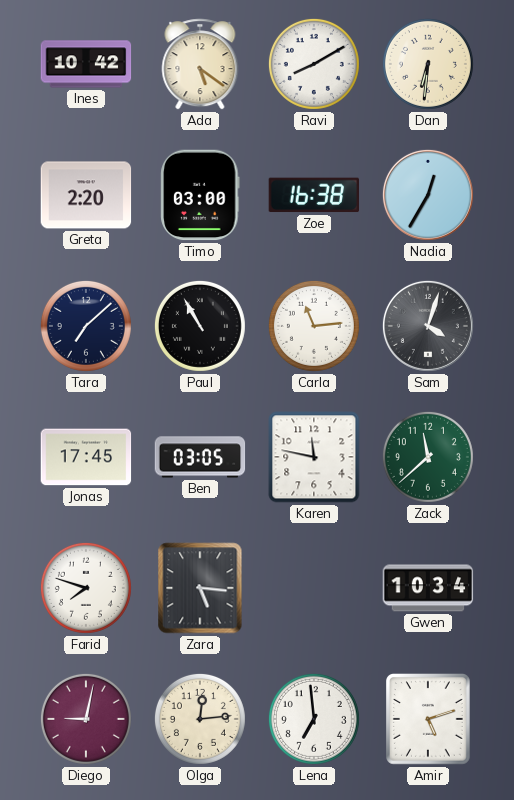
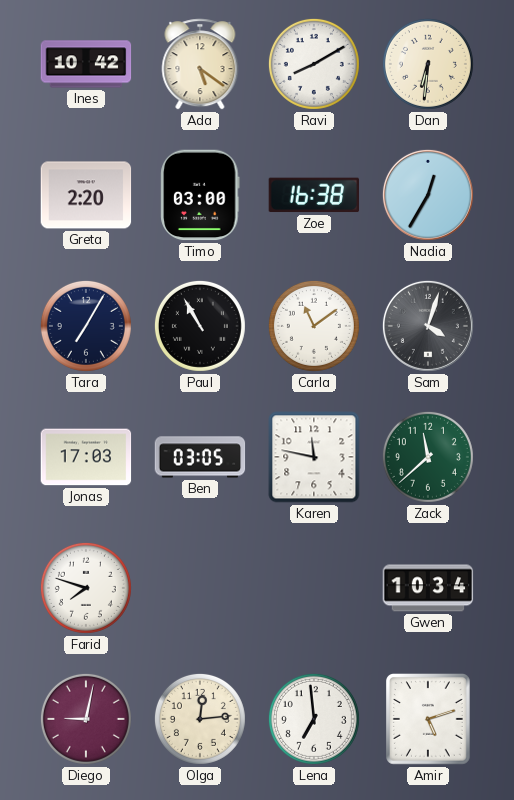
Tara: 7:08 -> 7:05
Carla: 11:14 -> 11:09
Jonas: 17:45 -> 17:03
Zara: 5:16 -> none
